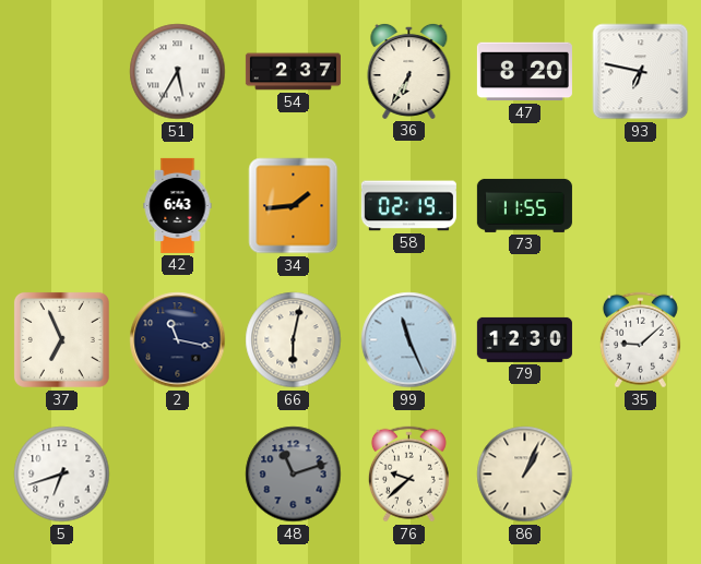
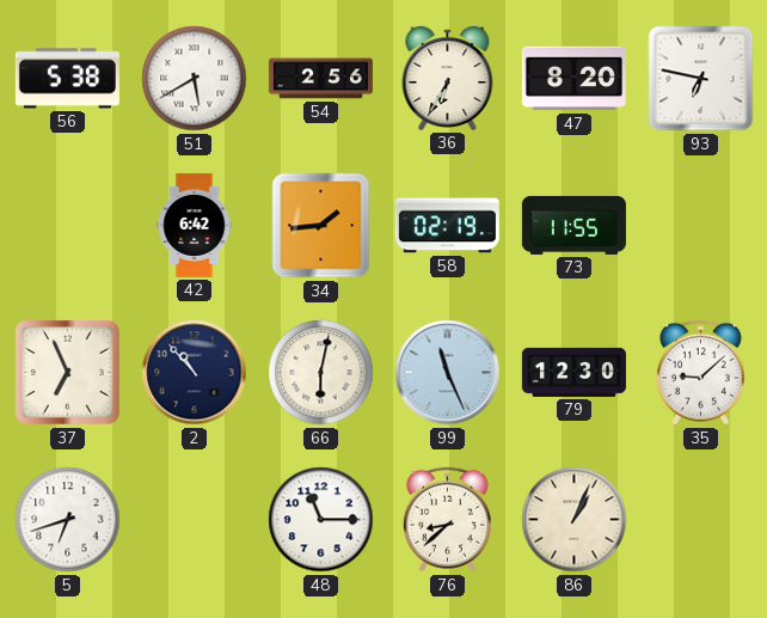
56: none -> 5:38
51: 5:35 -> 5:40
54: 2:37 -> 2:56
42: 6:43 -> 6:42
2: 11:17 -> 10:53
48: 11:12 -> 11:15
48 dial: grey -> white
76: 9:38 -> 8:38
